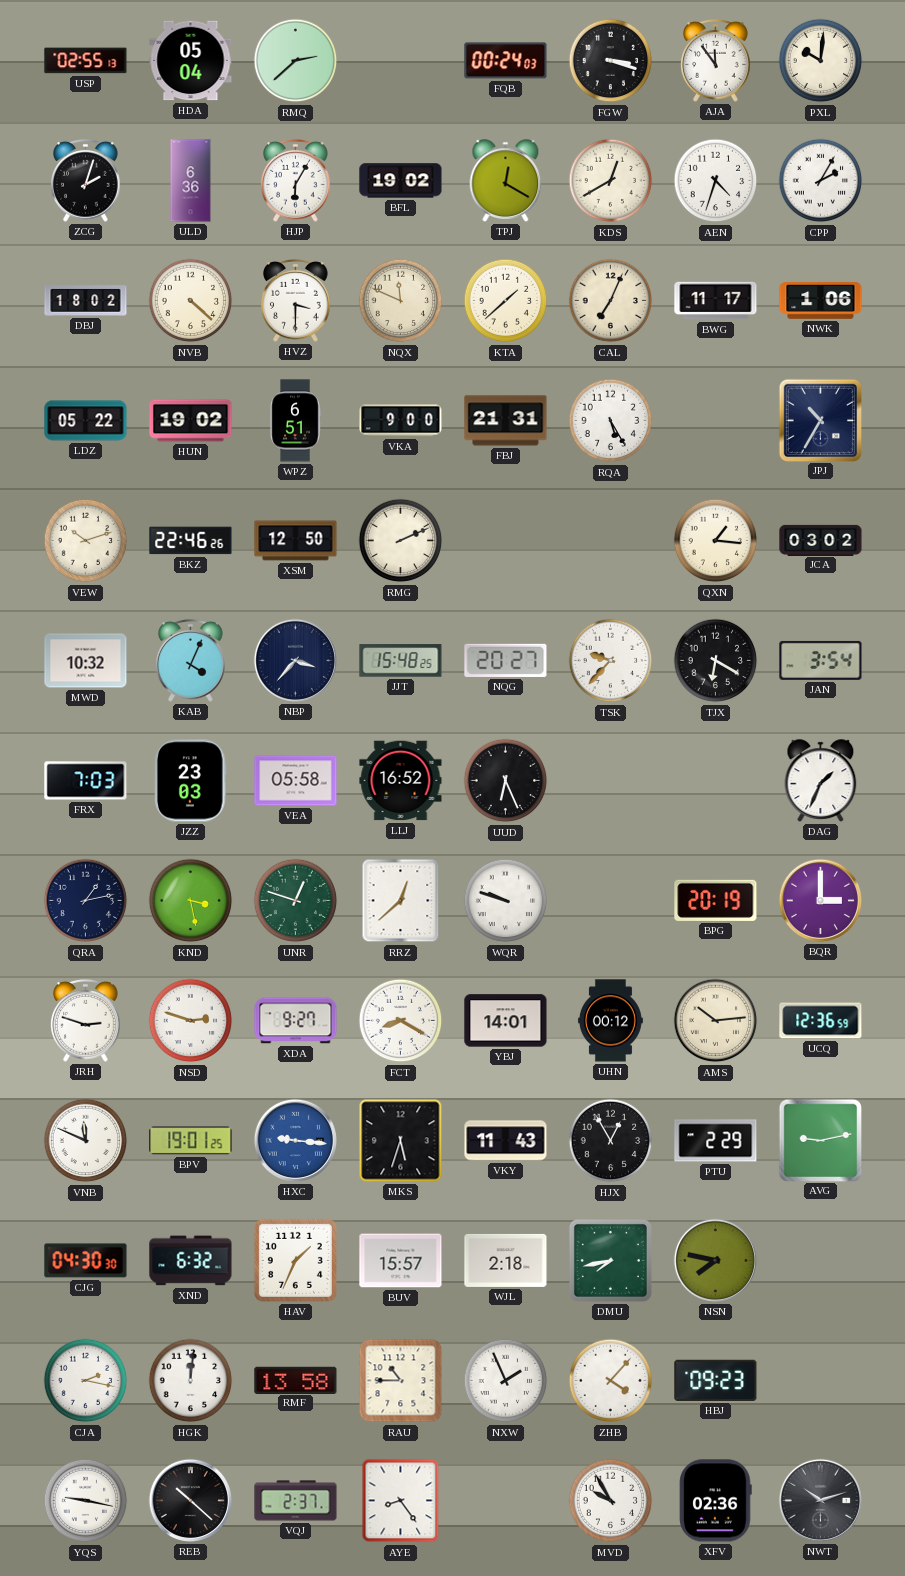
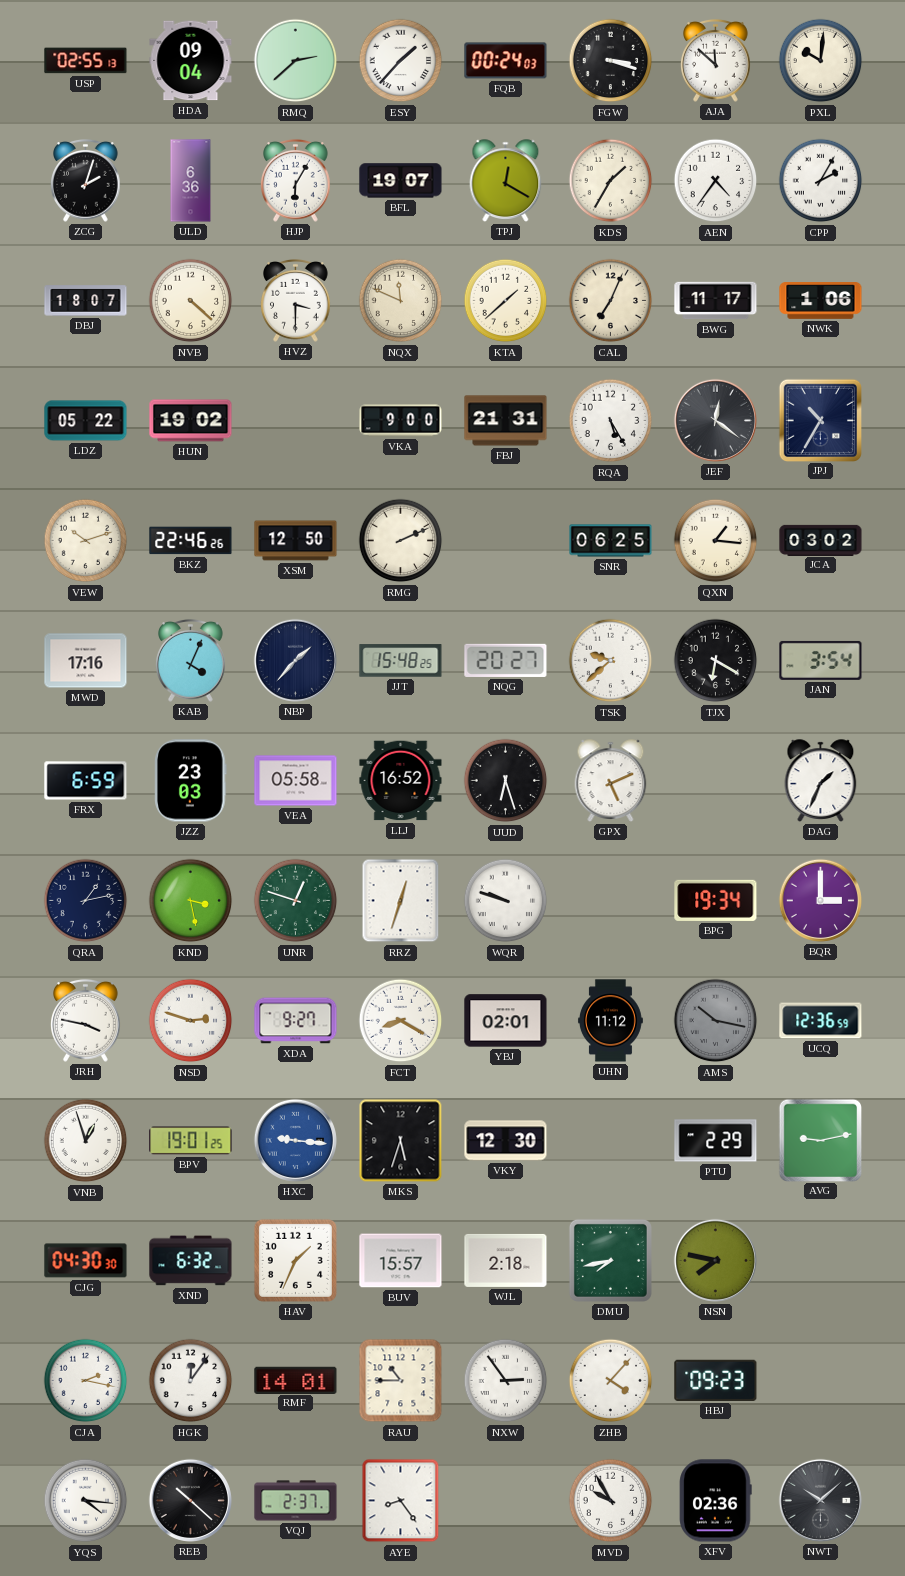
HDA: 05:04 -> 09:04
ESY: none -> 1:37
AJA: 11:54 -> 11:52
BFL: 19:02 -> 19:07
KDS: 12:40 -> 1:35
AEN: 4:33 -> 4:36
DBJ: 18:02 -> 18:07
WPZ: 6:51 -> none
JEF: none -> 12:21
SNR: none -> 06:25
MWD: 10:32 -> 17:16
NBP: 3:37 -> 1:37
TSK: 9:37 -> 9:38
FRX: 7:03 -> 6:59
UUD: 6:26 -> 6:27
GPX: none -> 5:11
RRZ: 12:38 -> 12:33
BPG: 20:19 -> 19:34
JRH: 2:48 -> 3:47
YBJ: 14:01 -> 02:01
UHN: 00:12 -> 11:12
AMS: 10:14 -> 10:17
AMS dial: cream -> grey
VNB: 11:49 -> 12:57
VKY: 11:43 -> 12:30
HJX: 12:55 -> none
HGK: 12:01 -> 12:06
RMF: 13:58 -> 14:01
NXW: 1:56 -> 2:54
YQS: 9:17 -> 4:16
NWT: 10:12 -> 10:08
